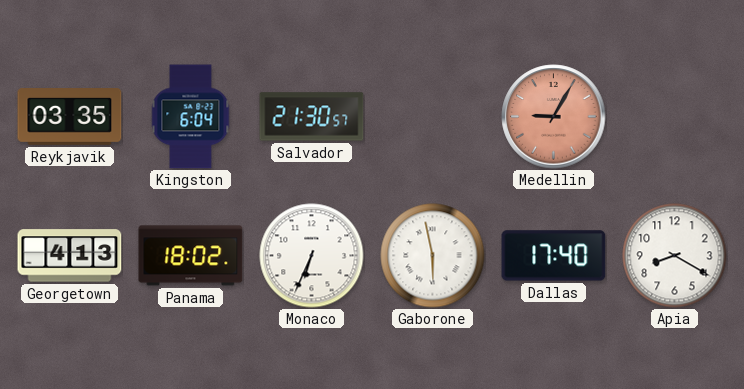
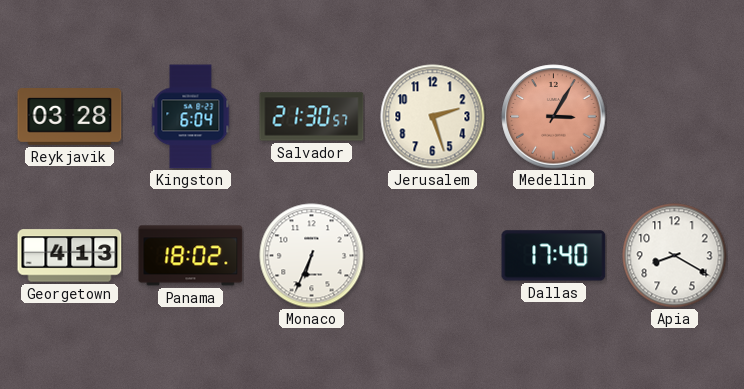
Reykjavik: 03:35 -> 03:28
Jerusalem: none -> 2:27
Medellin: 9:05 -> 3:05
Gaborone: 5:58 -> none
